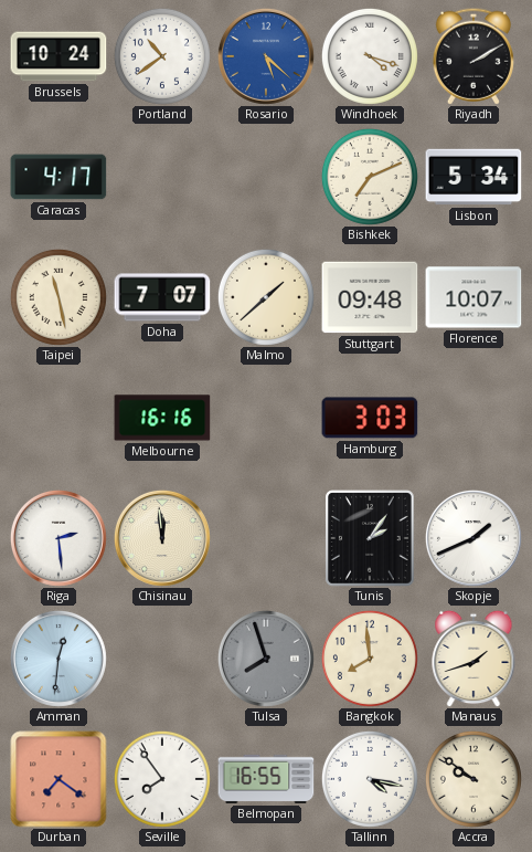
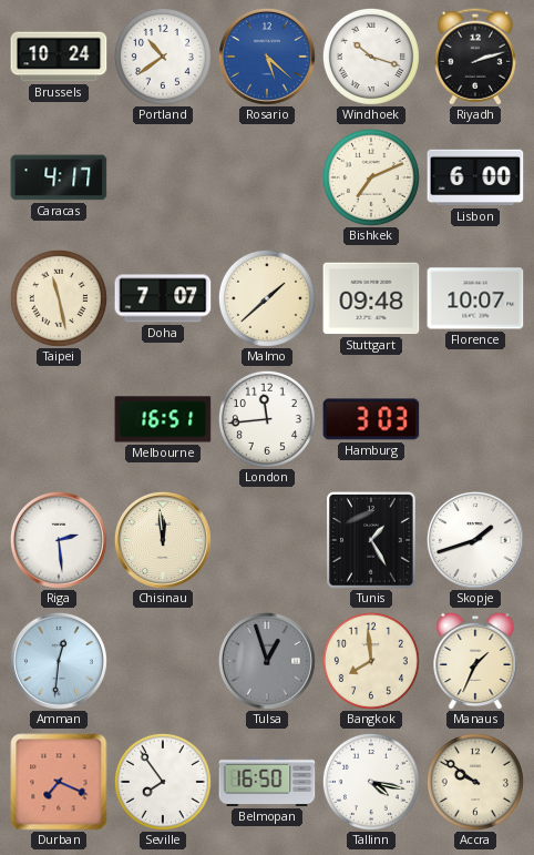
Windhoek: 4:18 -> 10:18
Riyadh: 2:10 -> 2:12
Lisbon: 5:34 -> 6:00
Melbourne: 16:16 -> 16:51
London: none -> 11:44
Tunis: 2:06 -> 1:25
Skopje: 1:41 -> 1:42
Tulsa: 7:57 -> 12:57
Manaus: 1:42 -> 1:34
Durban: 7:21 -> 7:19
Belmopan: 16:55 -> 16:50
